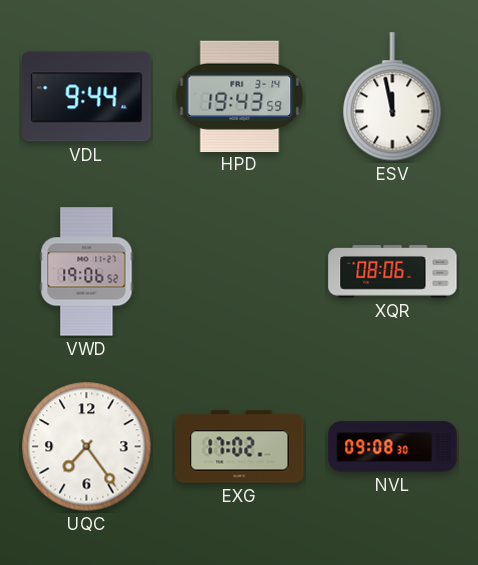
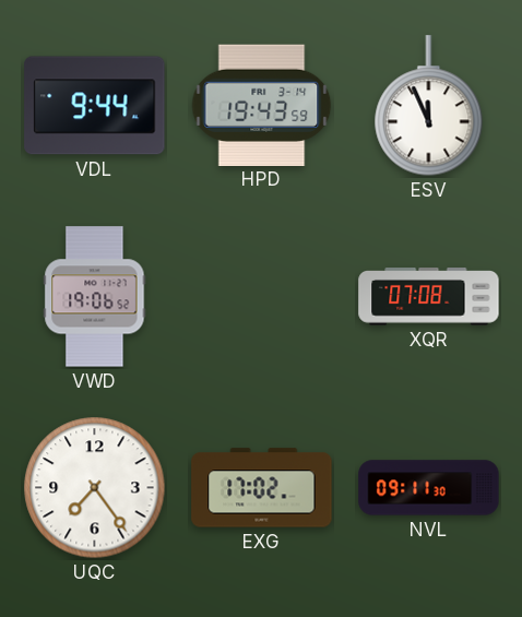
ESV: 11:58 -> 11:56
XQR: 08:06 -> 07:08
NVL: 09:08 -> 09:11
